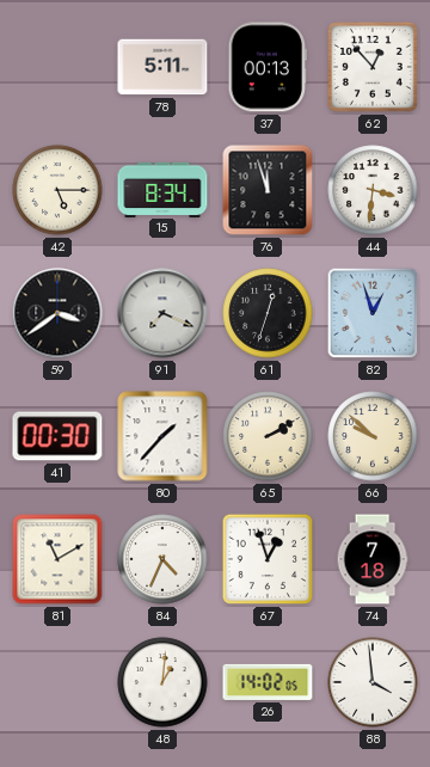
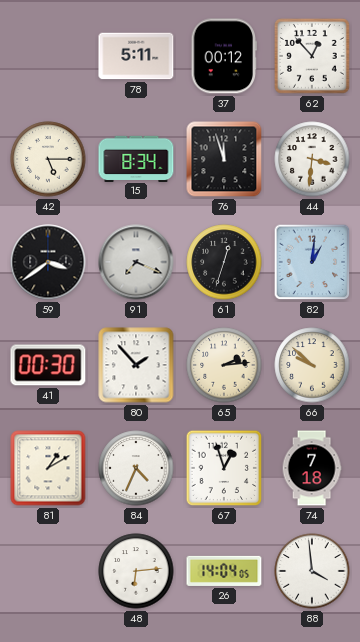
37: 00:13 -> 00:12
82: 12:57 -> 1:01
80: 1:37 -> 1:53
65: 2:10 -> 2:14
81: 11:10 -> 1:10
48: 1:01 -> 6:14
26: 14:02 -> 14:04
